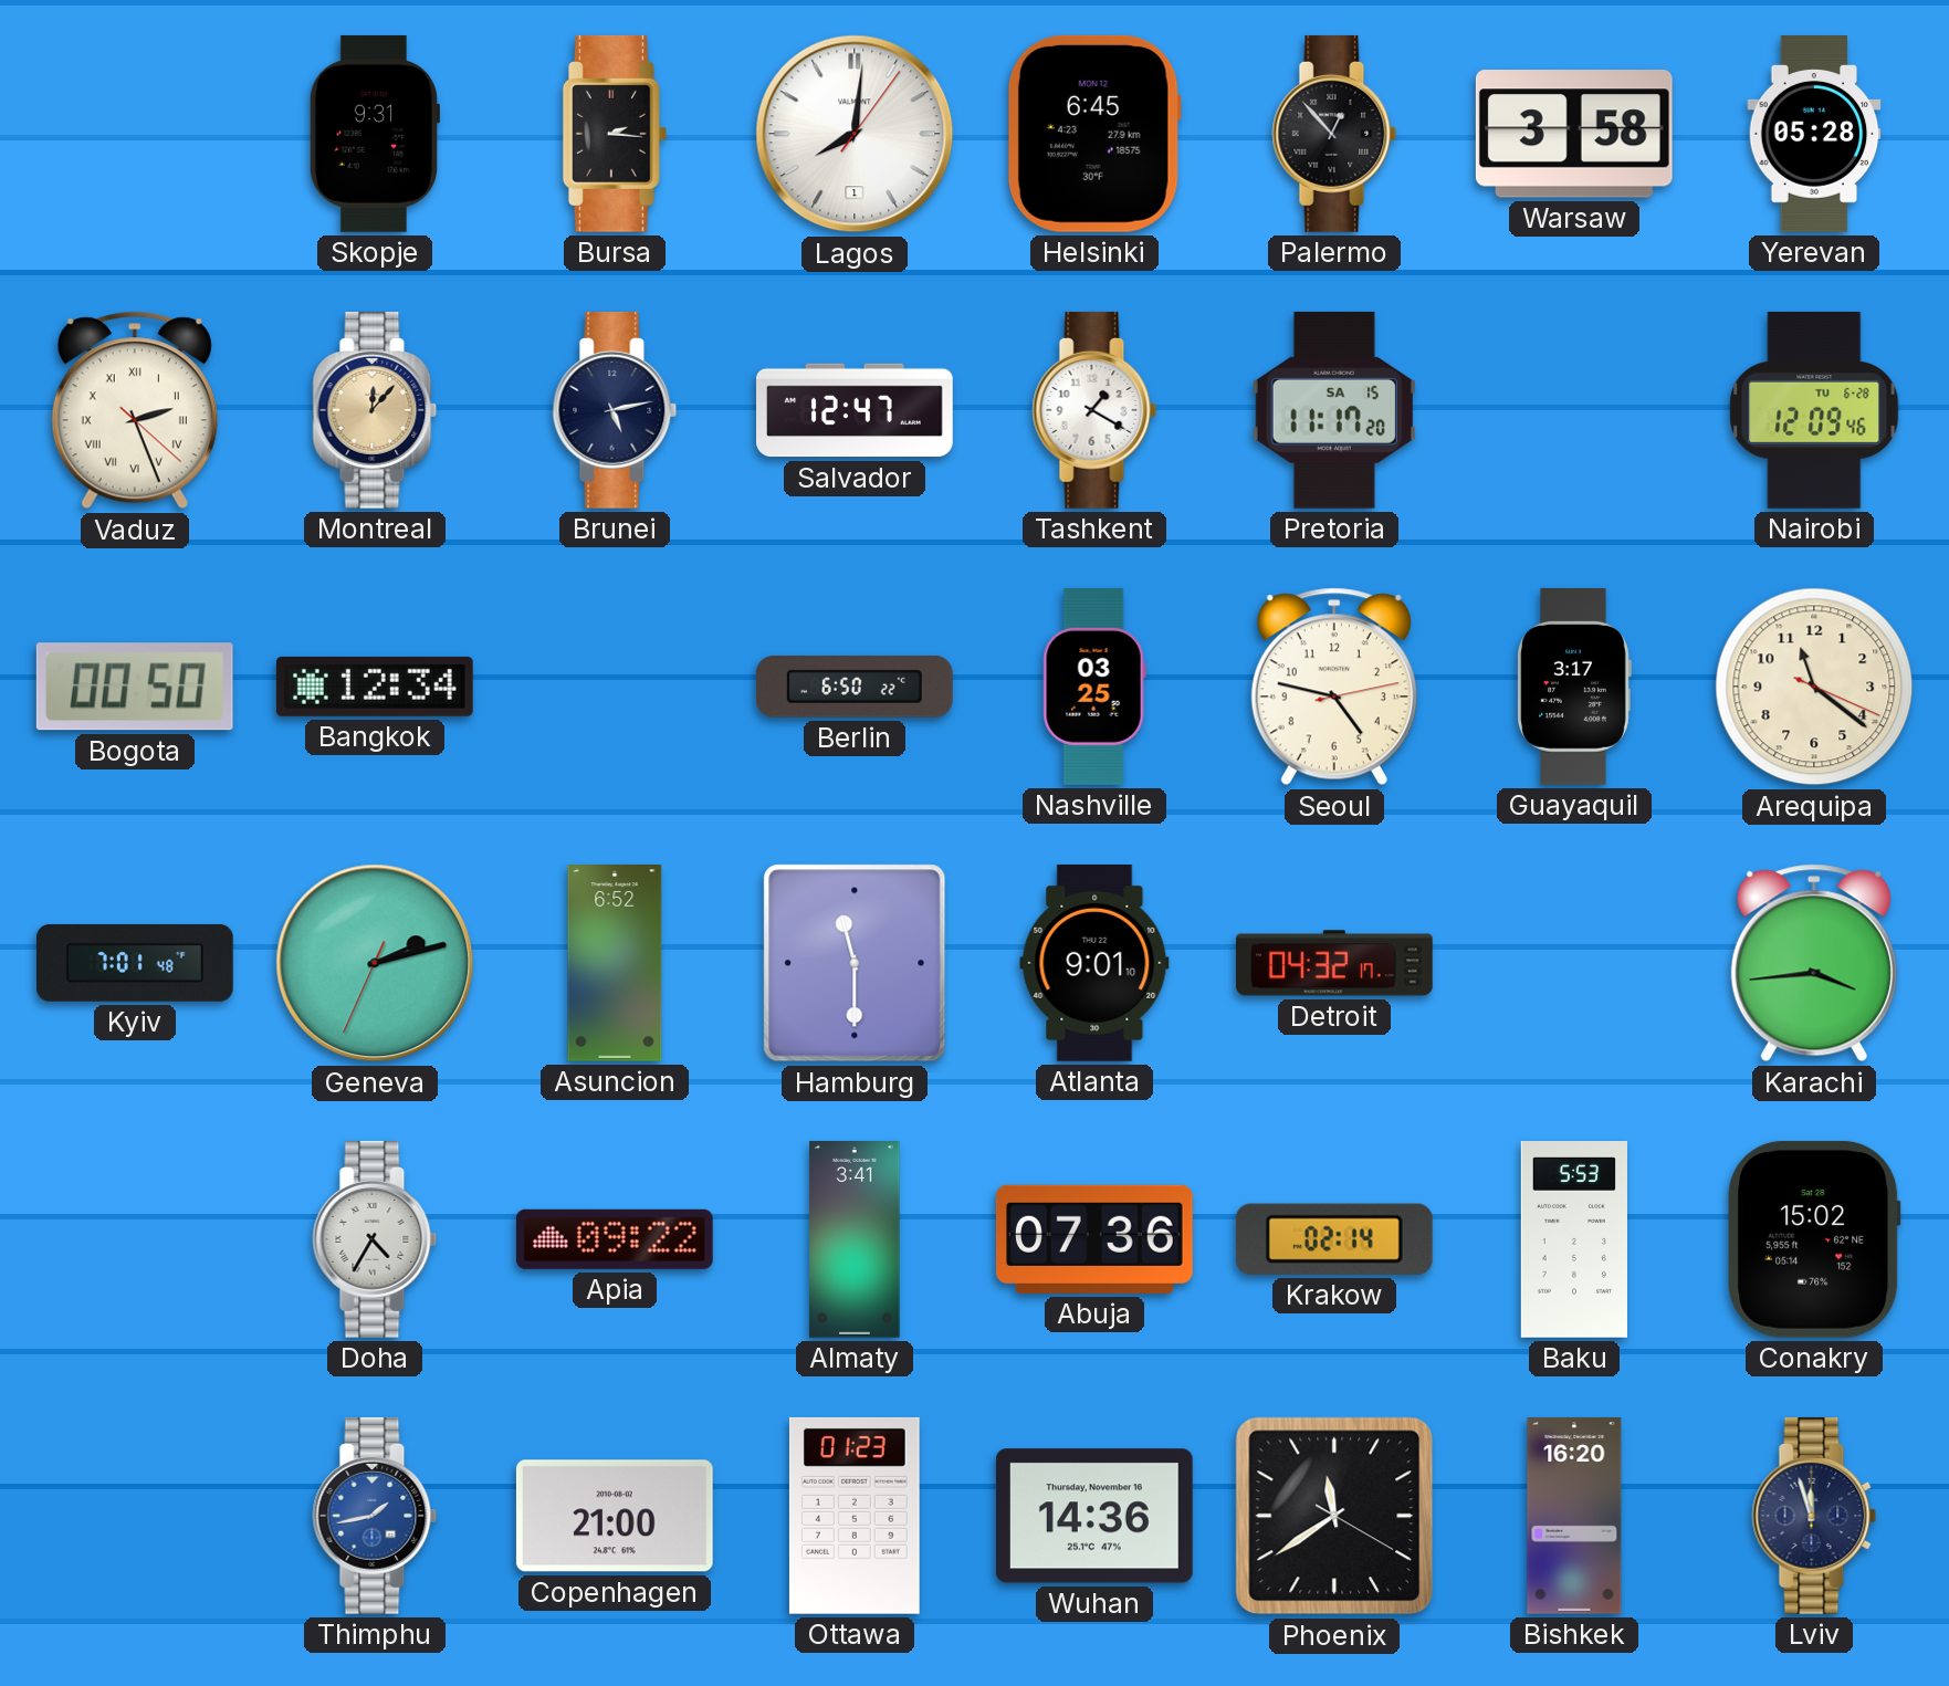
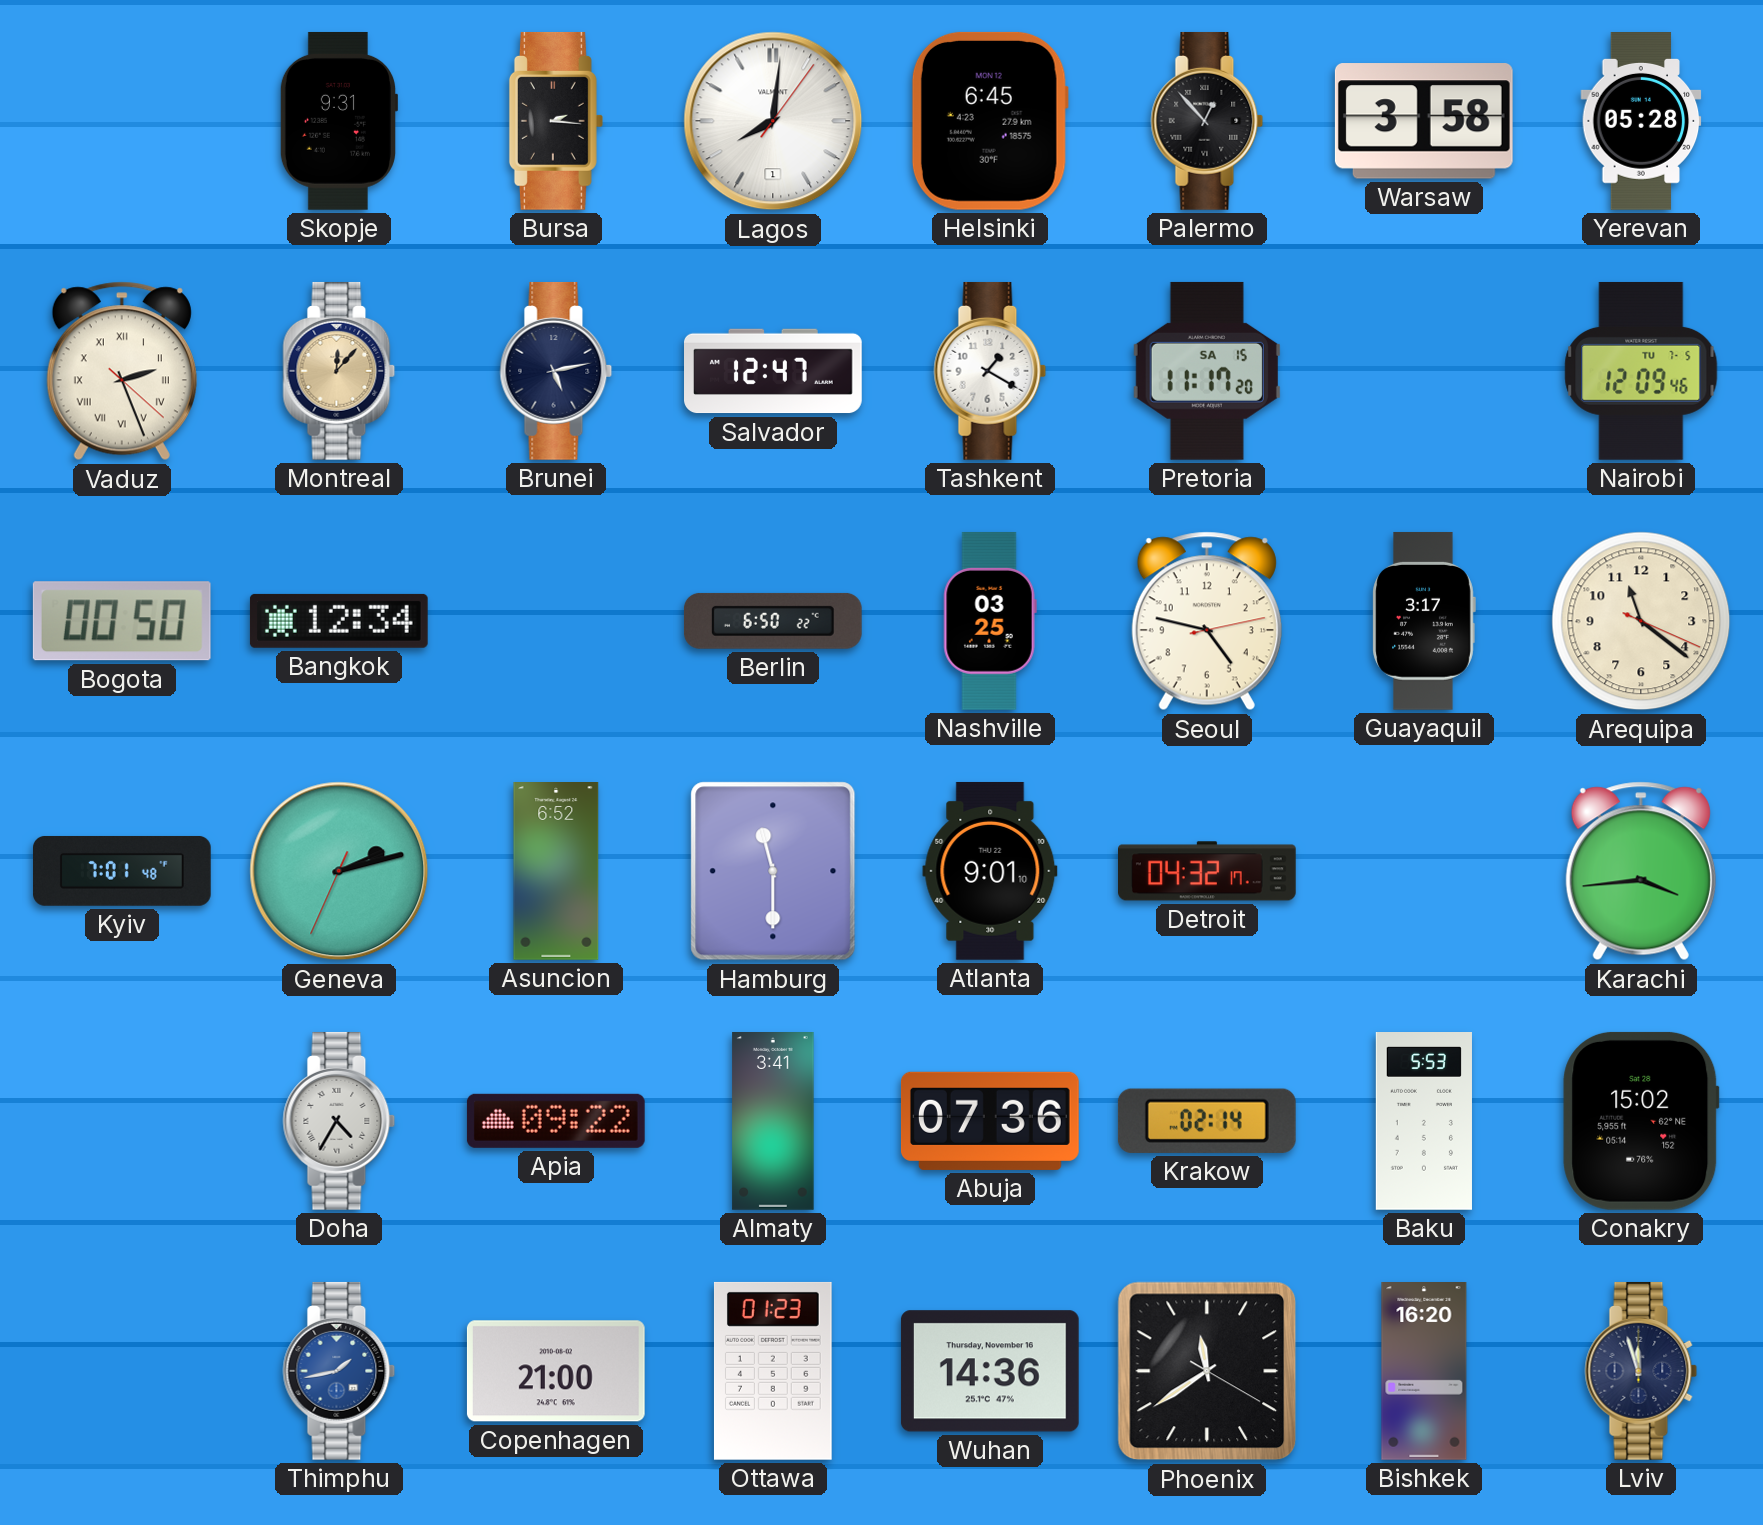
Nairobi date: TU 6-28 -> TU 7-5
